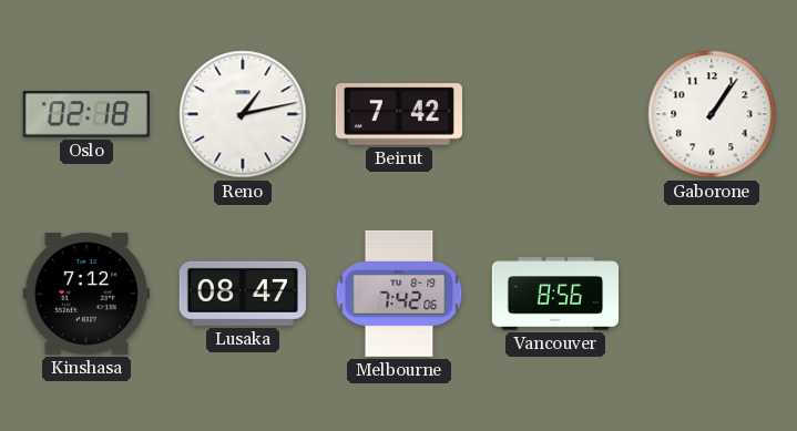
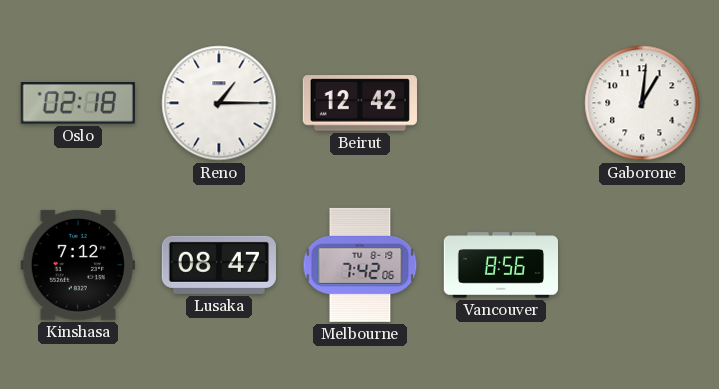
Reno: 1:13 -> 1:15
Beirut: 7:42 -> 12:42
Gaborone: 1:06 -> 1:01
